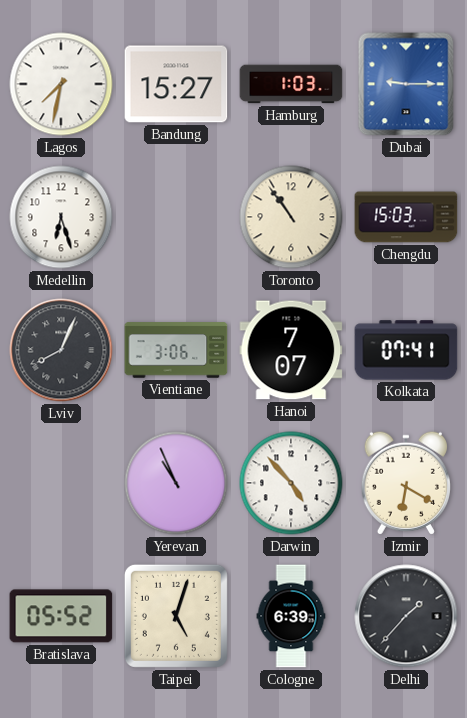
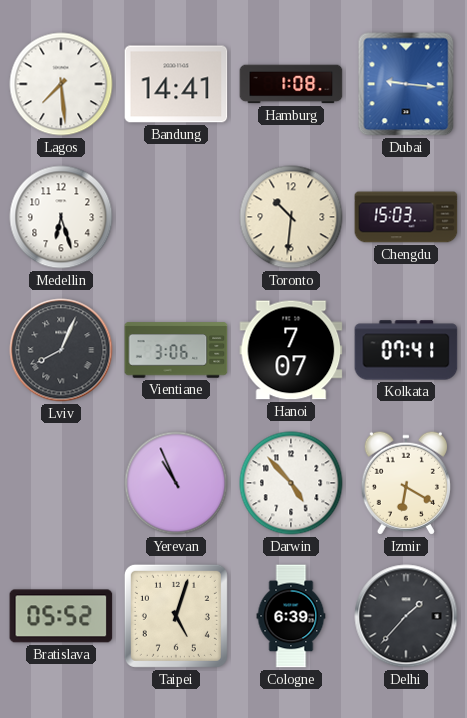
Lagos: 7:32 -> 7:29
Bandung: 15:27 -> 14:41
Hamburg: 1:03 -> 1:08
Dubai: 9:15 -> 9:16
Toronto: 10:54 -> 10:31
